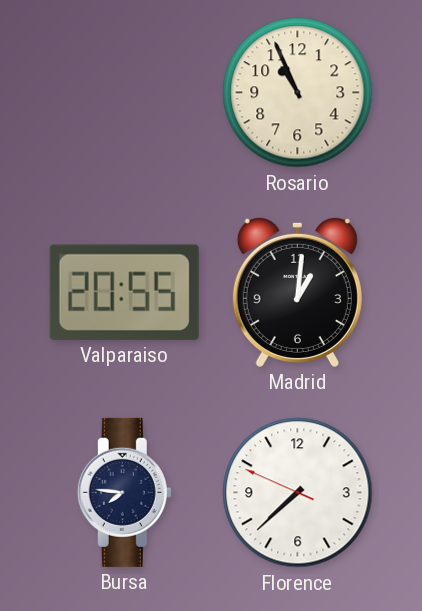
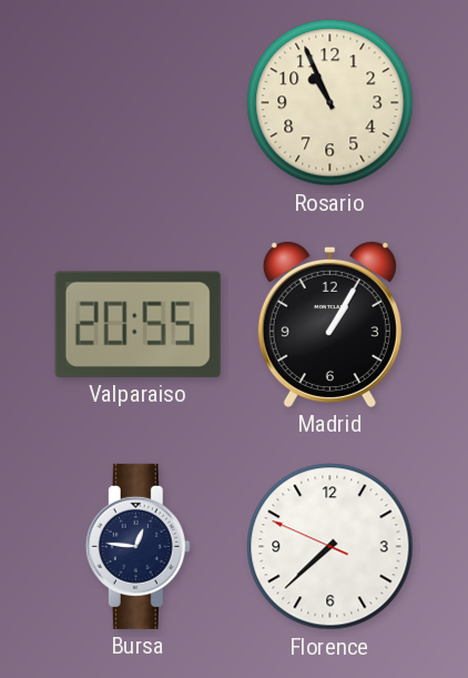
Madrid: 1:01 -> 1:05
Bursa: 7:46 -> 12:46
